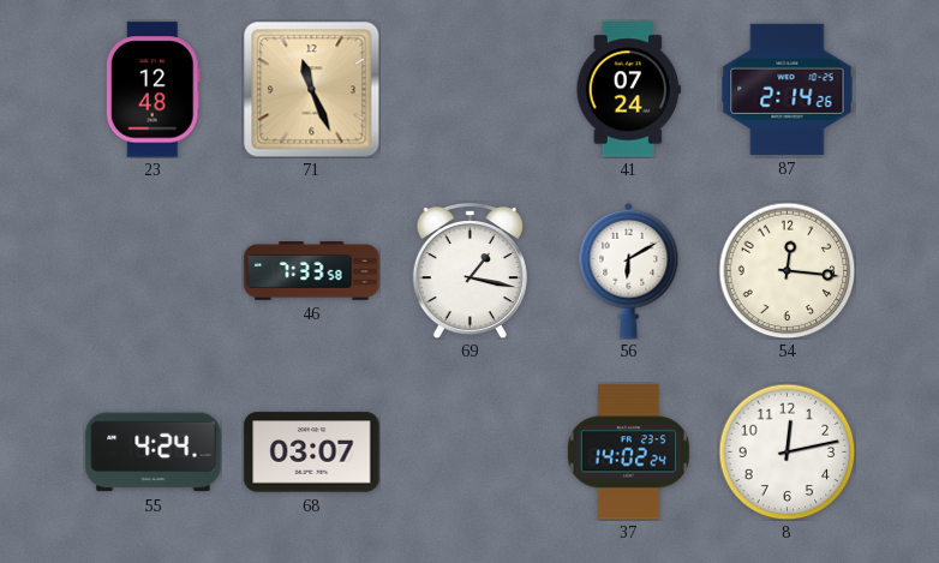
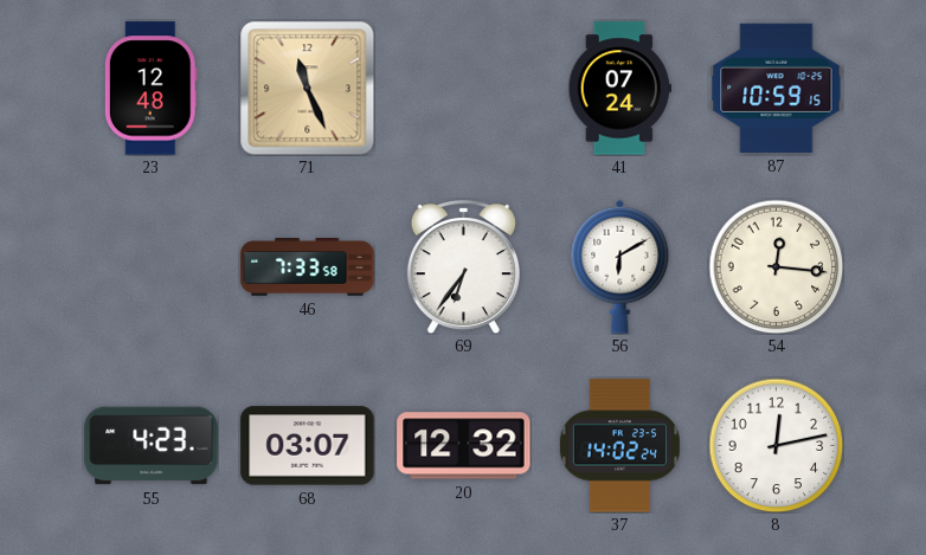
87: 2:14 -> 10:59
69: 1:17 -> 6:36
55: 4:24 -> 4:23
20: none -> 12:32
